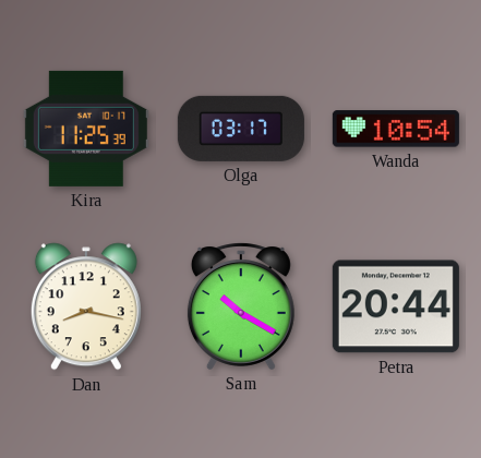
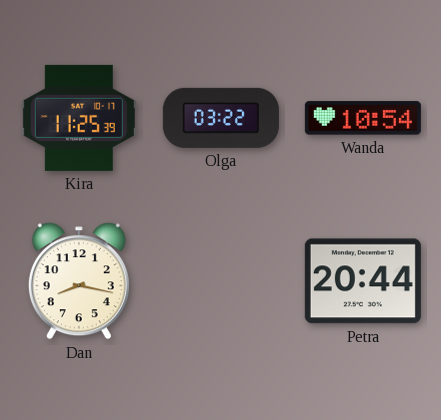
Olga: 03:17 -> 03:22
Sam: 10:20 -> none
